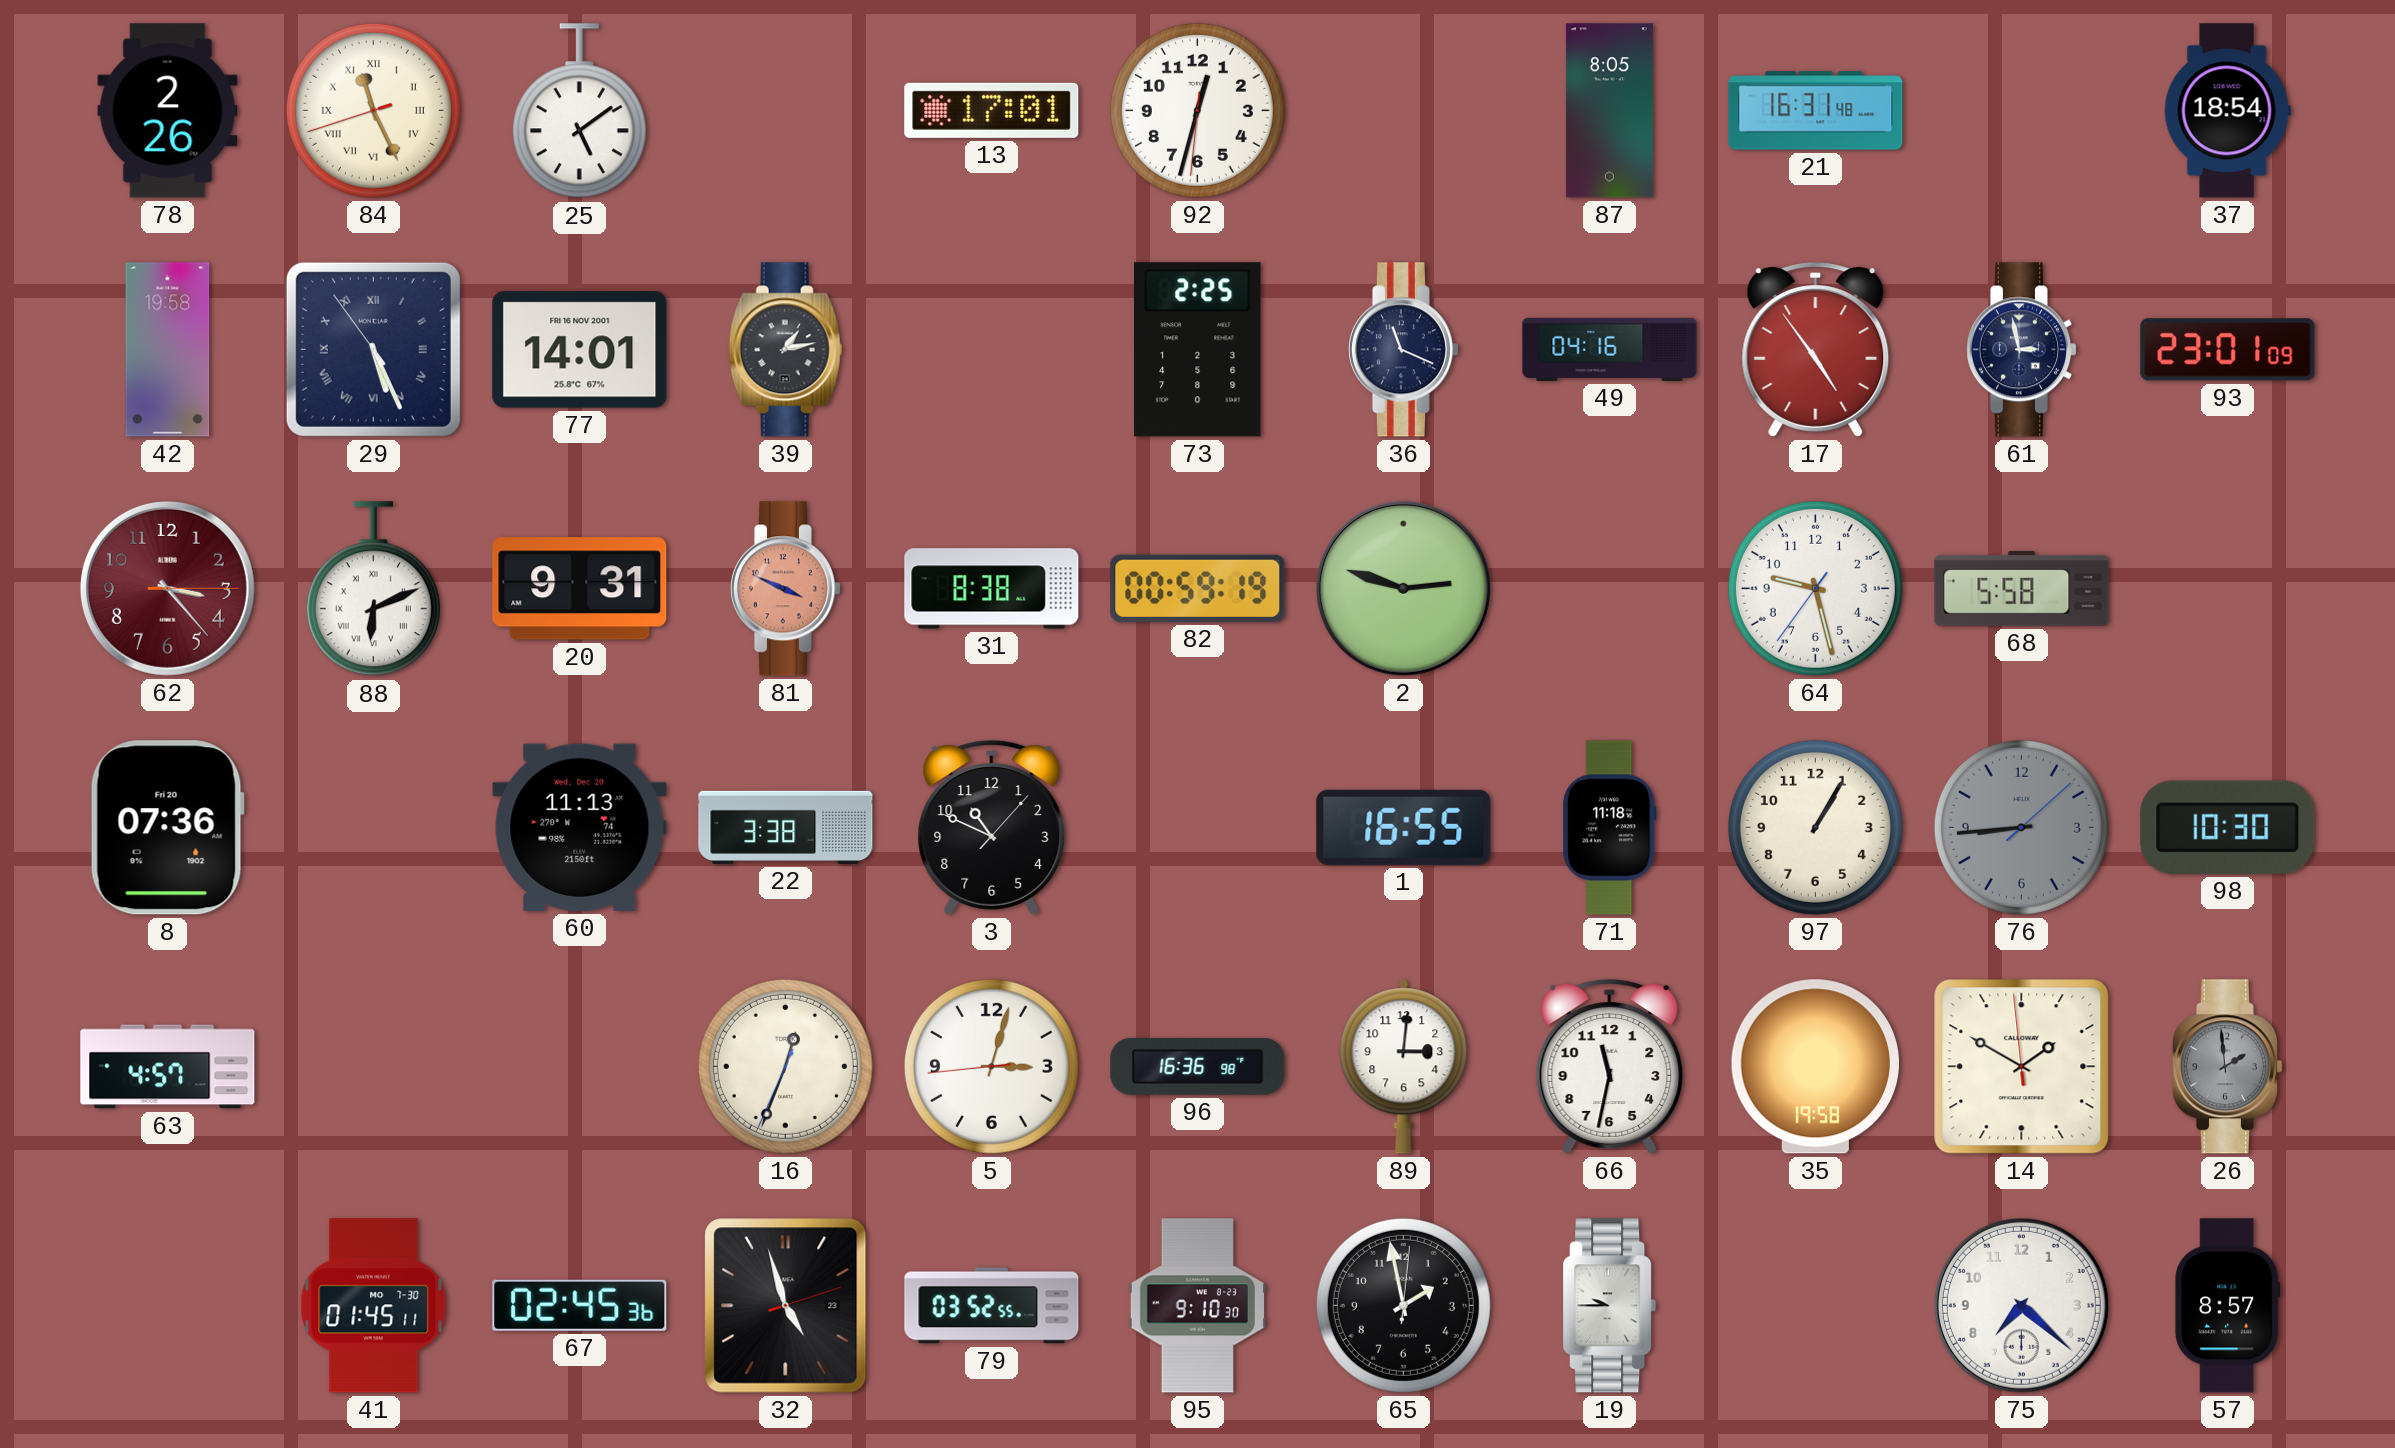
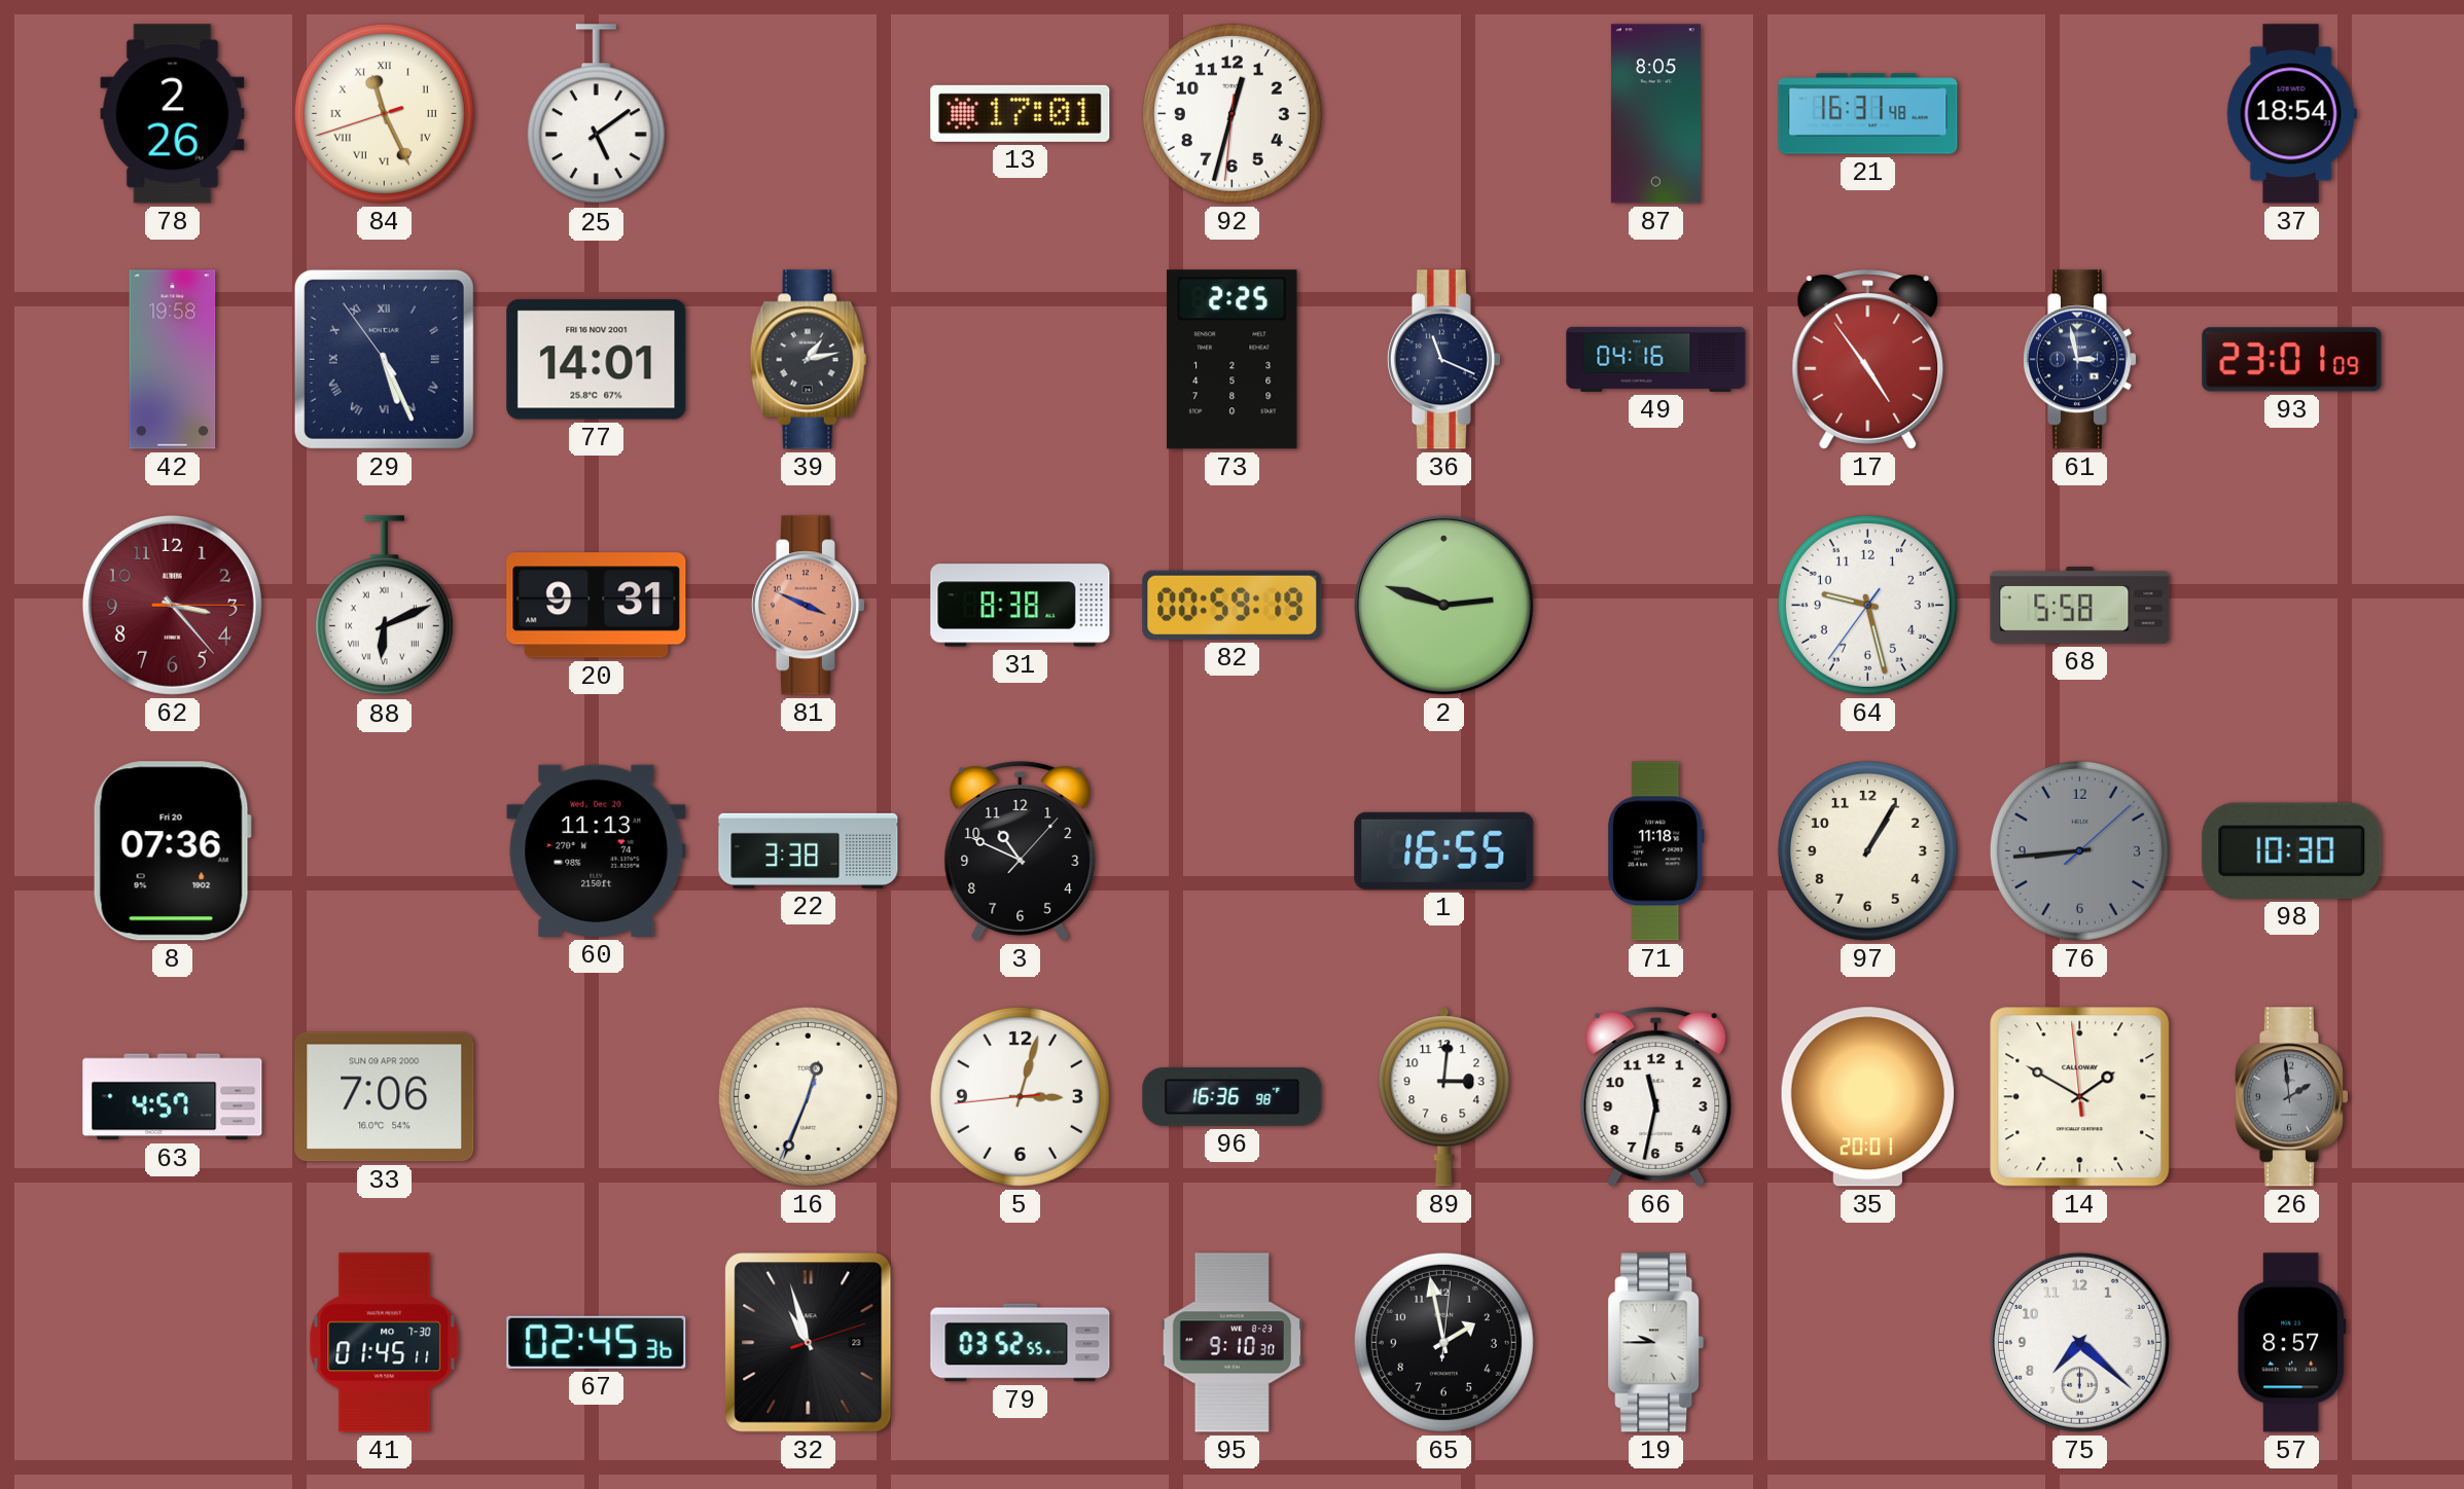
33: none -> 7:06
35: 19:58 -> 20:01
32: 4:57 -> 10:57
